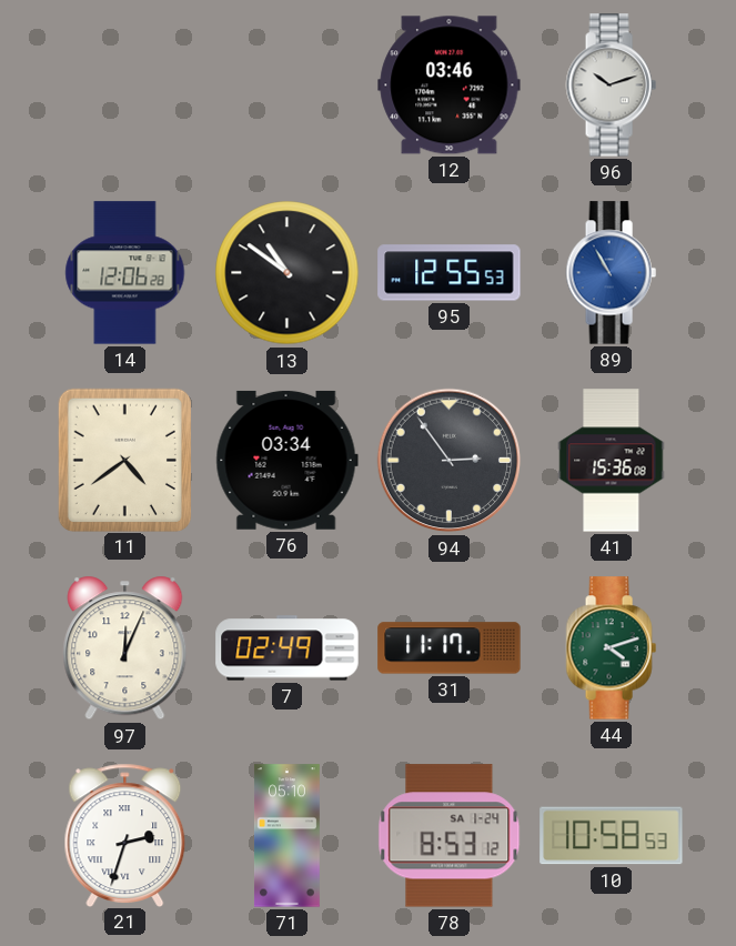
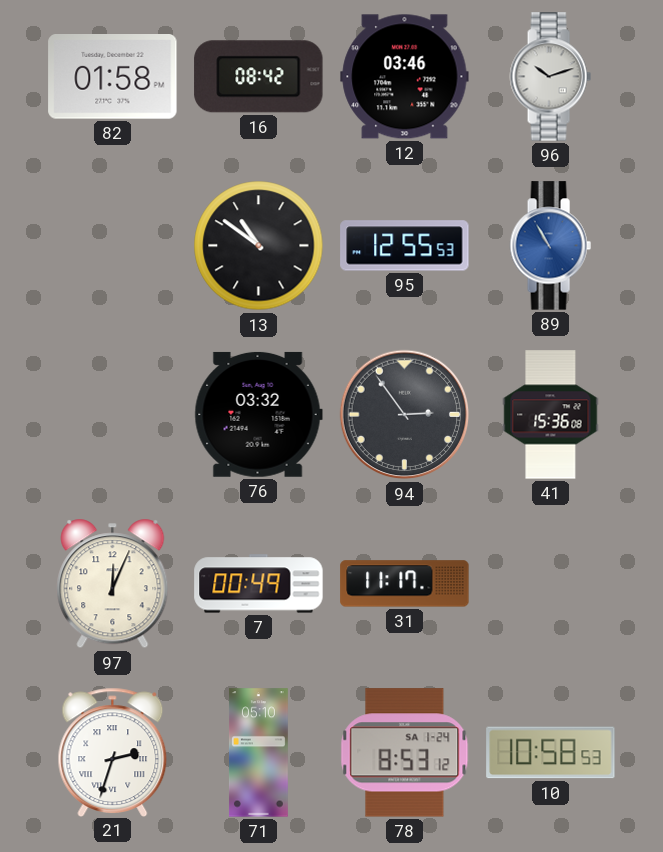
82: none -> 01:58
16: none -> 08:42
14: 12:06 -> none
11: 4:39 -> none
76: 03:34 -> 03:32
7: 02:49 -> 00:49
44: 4:12 -> none
